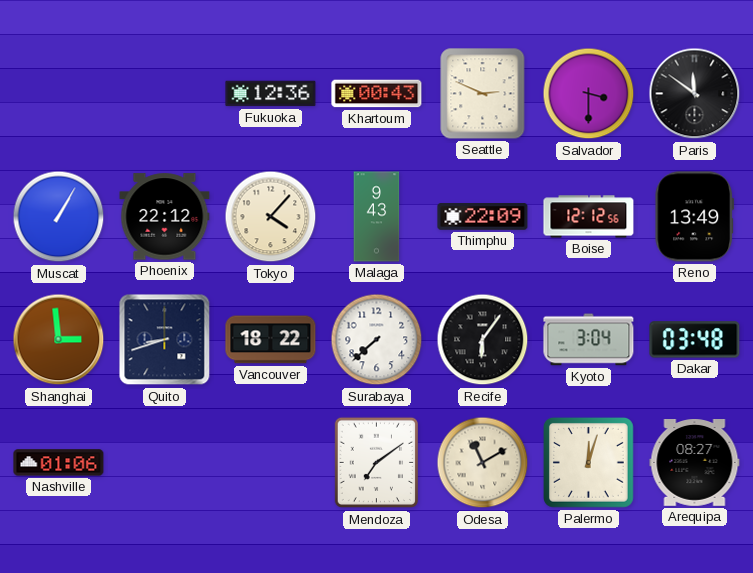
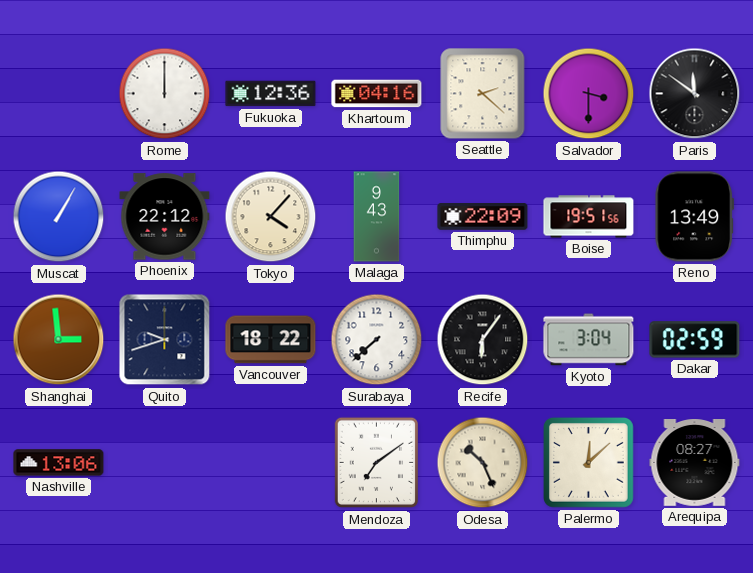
Rome: none -> 12:00
Khartoum: 00:43 -> 04:16
Seattle: 2:49 -> 2:22
Boise: 12:12 -> 19:51
Quito: 8:42 -> 9:42
Dakar: 03:48 -> 02:59
Nashville: 01:06 -> 13:06
Odesa: 11:10 -> 10:26
Palermo: 12:03 -> 12:08
